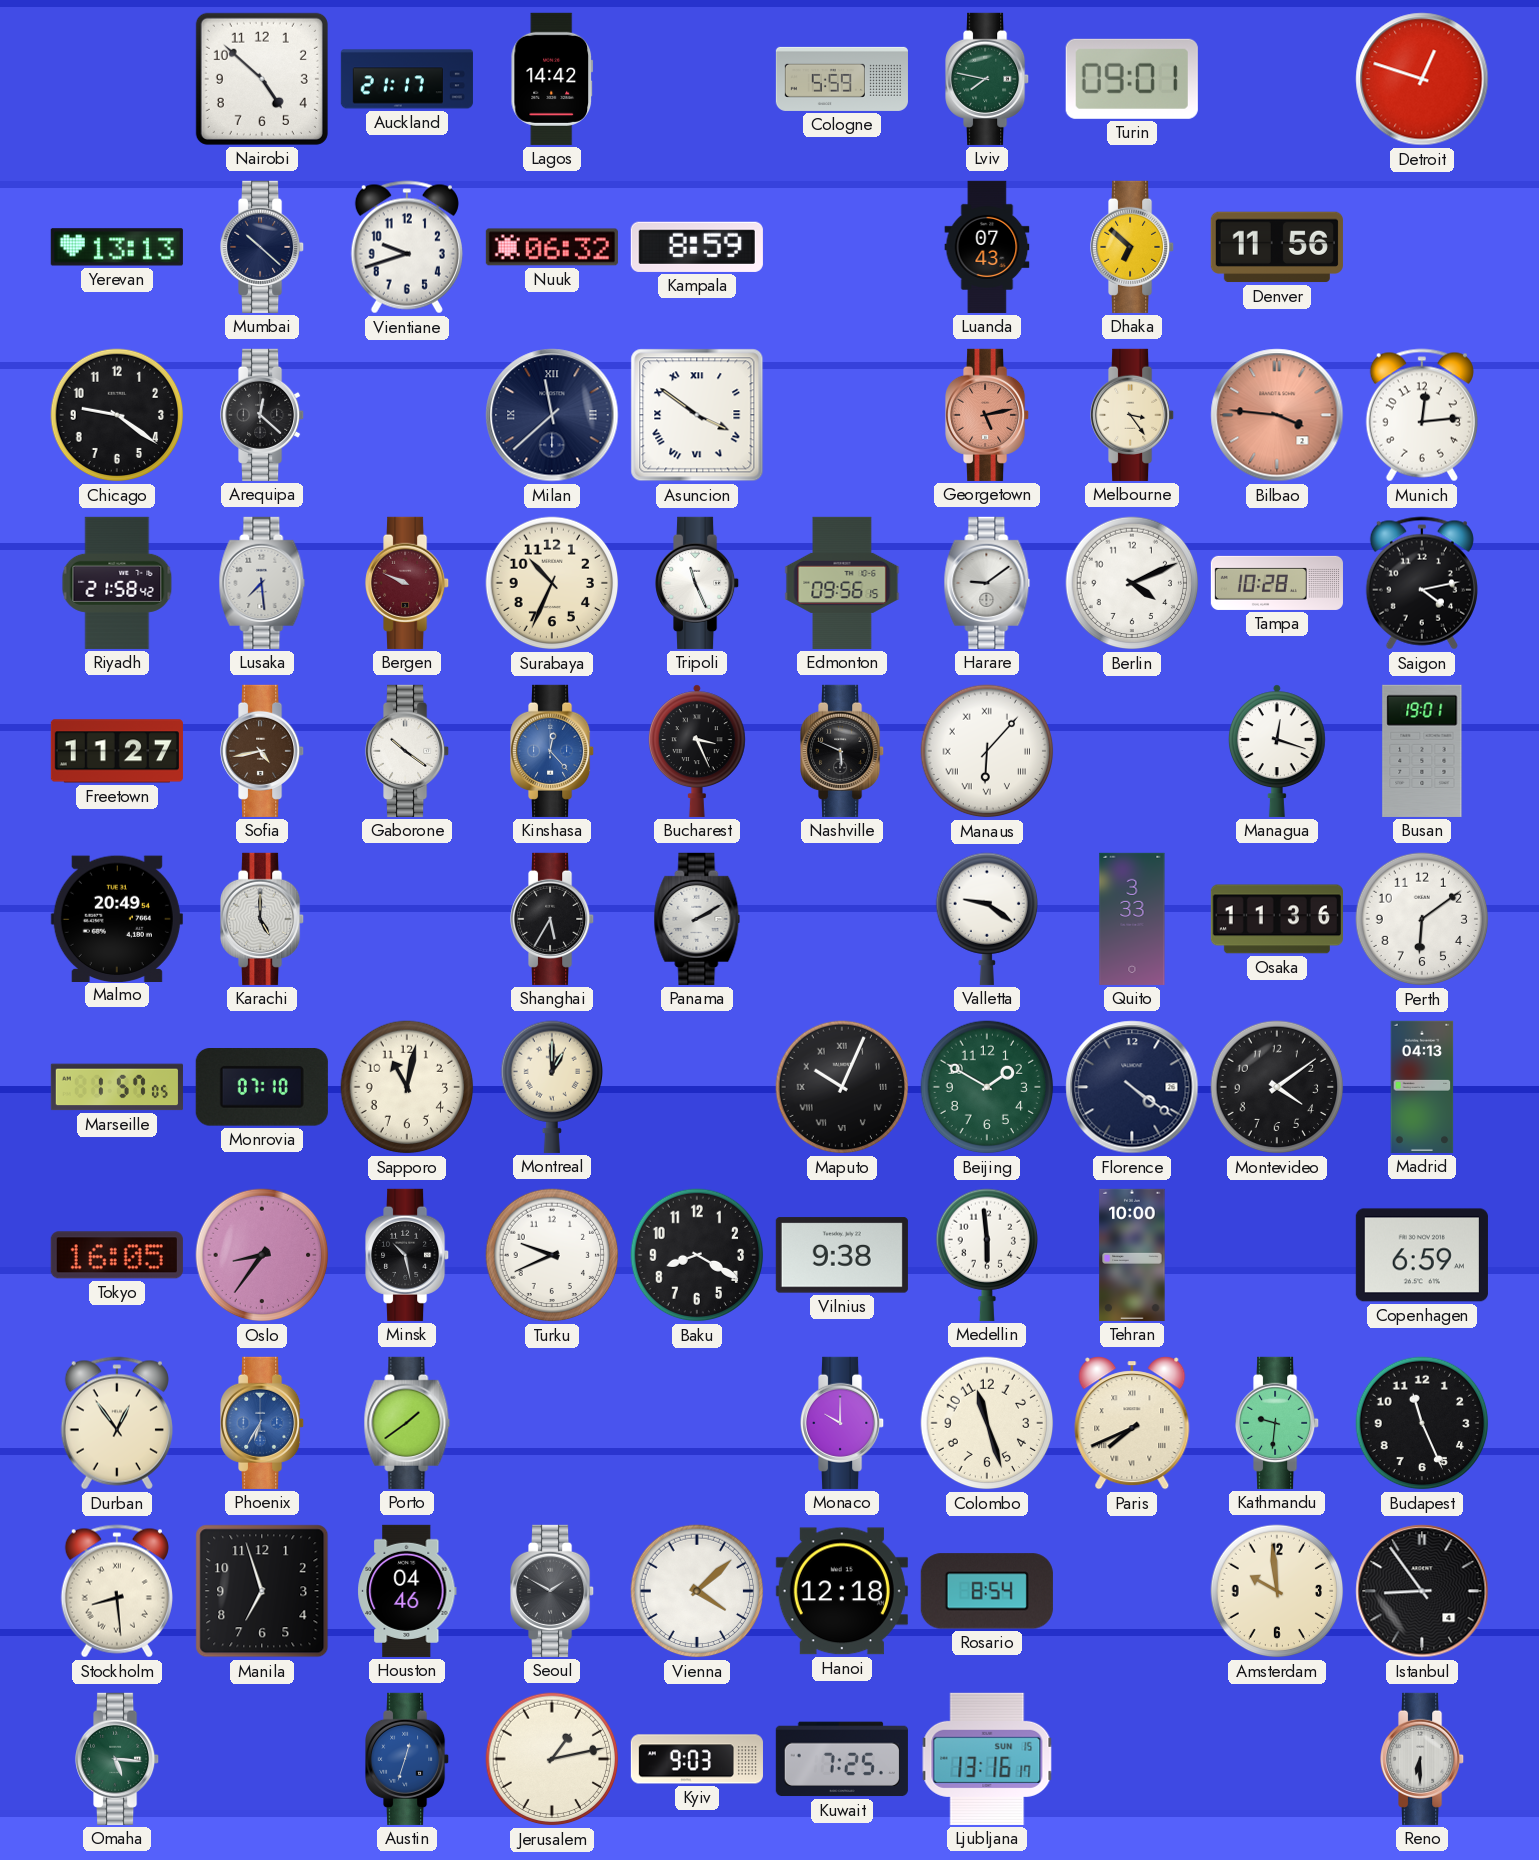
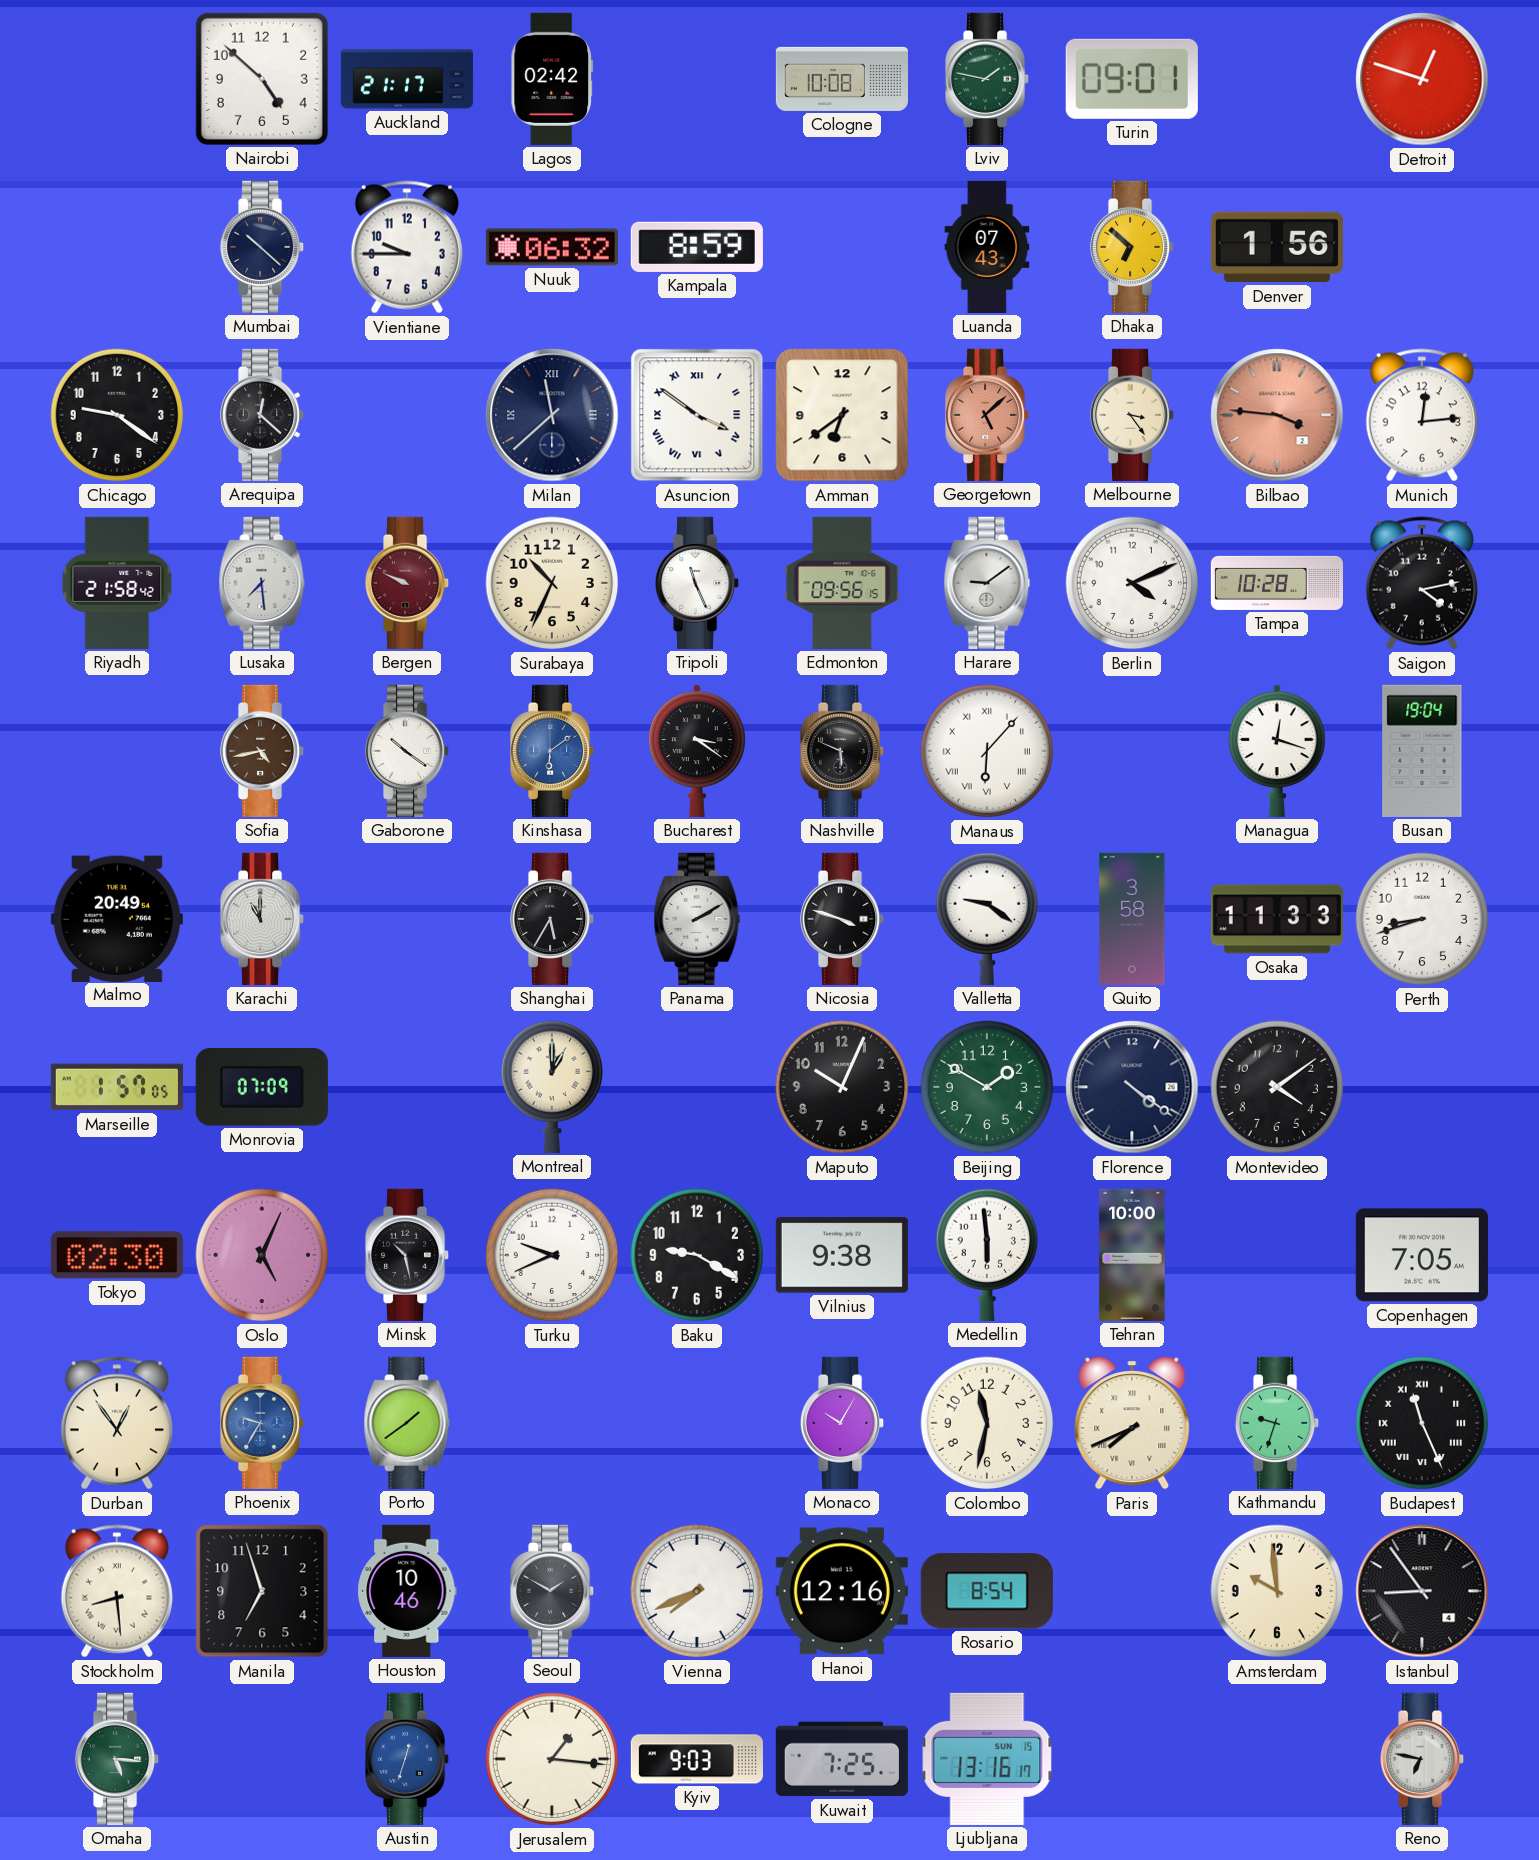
Lagos: 14:42 -> 02:42
Cologne: 5:59 -> 10:08
Lviv: 7:47 -> 1:47
Yerevan: 13:13 -> none
Vientiane: 9:42 -> 9:45
Denver: 11:56 -> 1:56
Amman: none -> 6:39
Georgetown: 5:13 -> 5:08
Freetown: 11:27 -> none
Kinshasa: 12:23 -> 6:09
Bucharest: 3:26 -> 3:21
Busan: 19:01 -> 19:04
Karachi: 5:00 -> 11:00
Nicosia: none -> 3:48
Quito: 3:33 -> 3:58
Osaka: 11:36 -> 11:33
Perth: 6:09 -> 8:42
Monrovia: 07:10 -> 07:09
Sapporo: 11:02 -> none
Maputo numerals: Roman -> Arabic
Madrid: 04:13 -> none
Tokyo: 16:05 -> 02:30
Oslo: 8:36 -> 5:04
Baku: 8:20 -> 9:20
Copenhagen: 6:59 -> 7:05
Phoenix: 6:35 -> 9:35
Monaco: 10:00 -> 10:05
Colombo: 11:27 -> 11:32
Kathmandu: 9:31 -> 9:33
Budapest numerals: Arabic -> Roman
Houston: 04:46 -> 10:46
Vienna: 4:08 -> 7:41
Hanoi: 12:18 -> 12:16
Jerusalem: 1:13 -> 1:16
Reno: 6:30 -> 6:47
